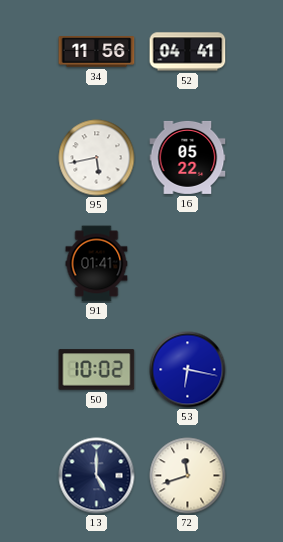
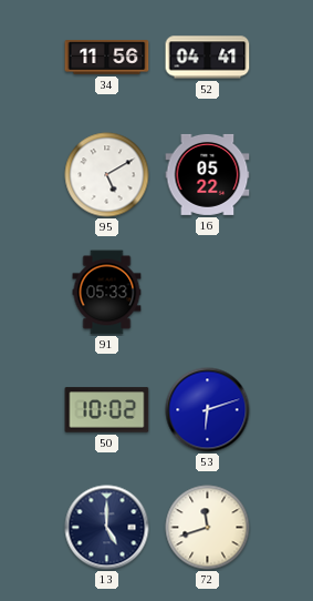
95: 5:43 -> 5:10
91: 01:41 -> 05:33
53: 6:17 -> 6:12
